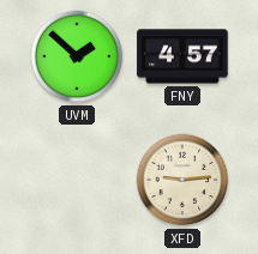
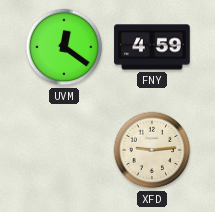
UVM: 1:52 -> 12:21
FNY: 4:57 -> 4:59
